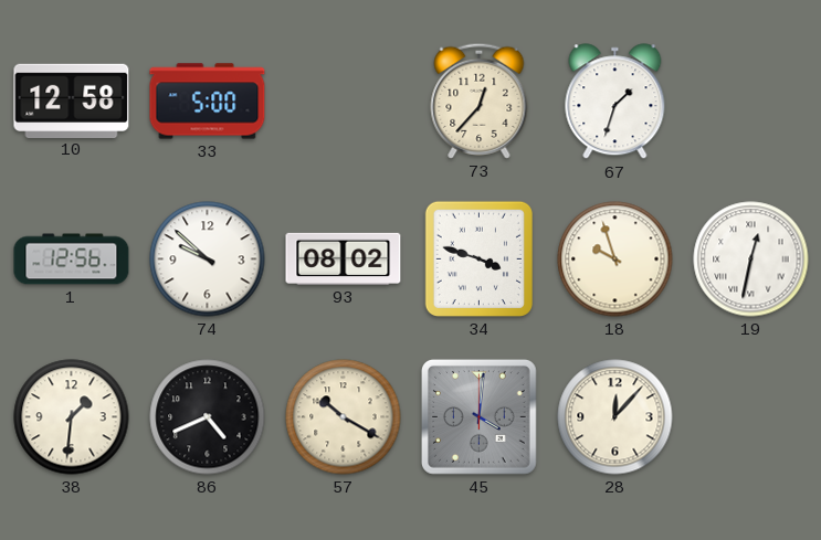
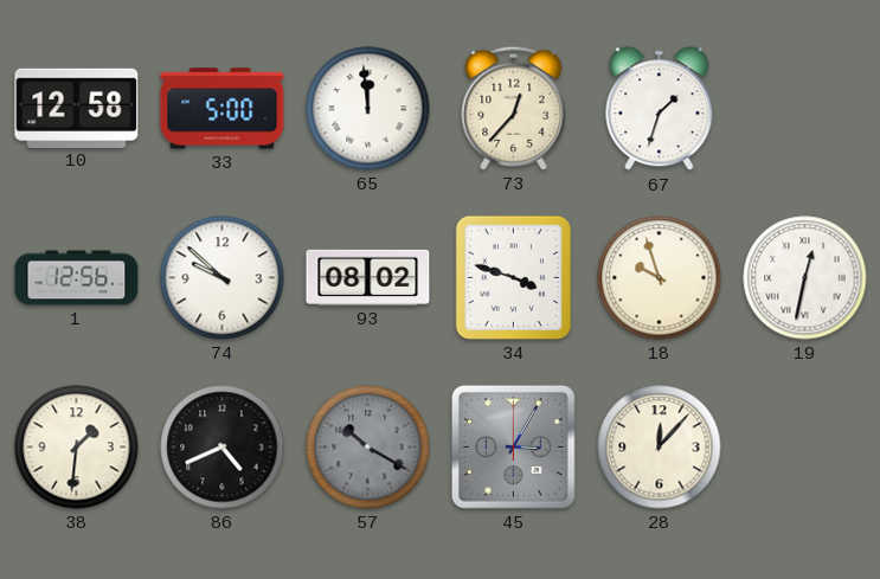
65: none -> 11:59
57 dial: cream -> grey
45: 4:01 -> 3:05
